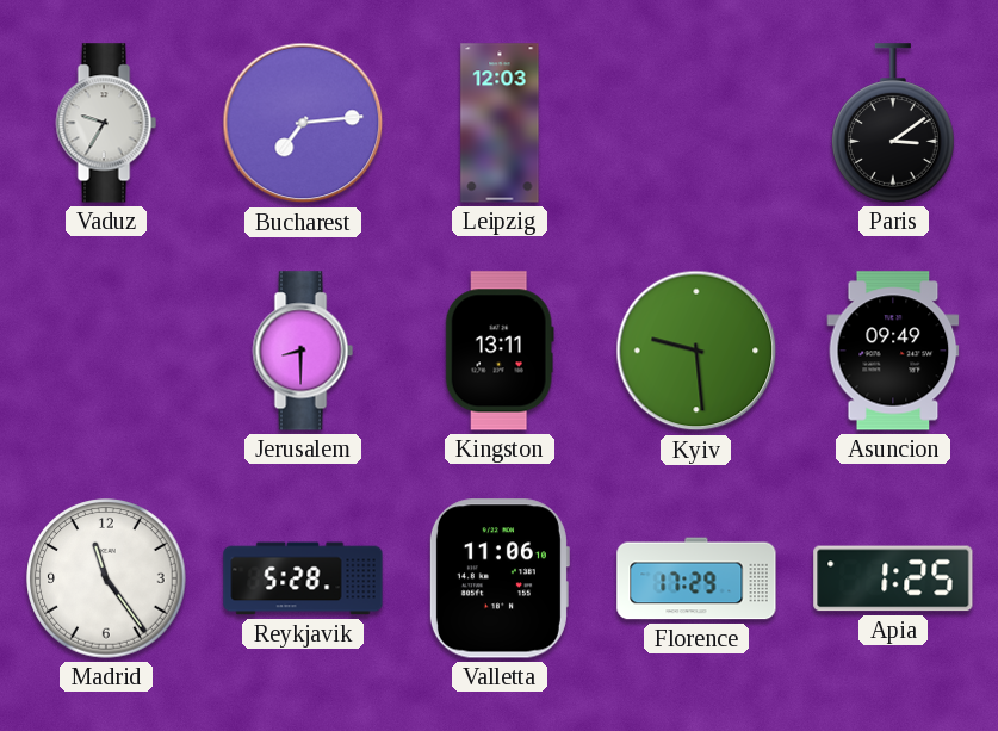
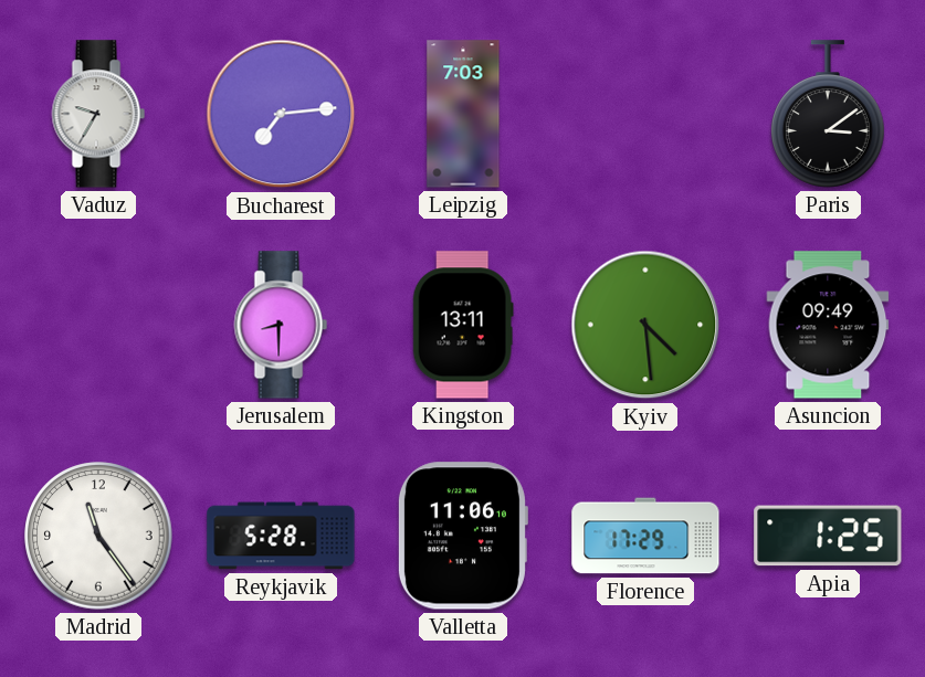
Leipzig: 12:03 -> 7:03
Kyiv: 9:29 -> 4:29
